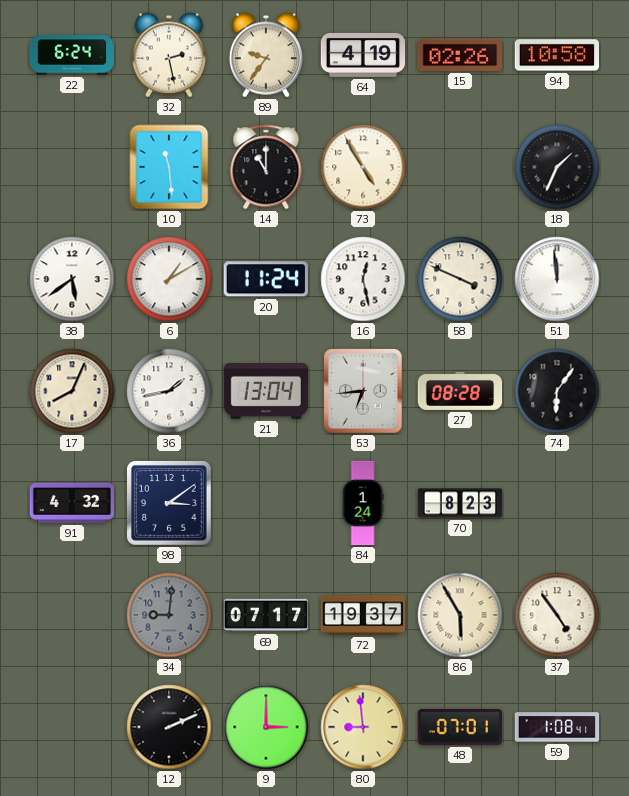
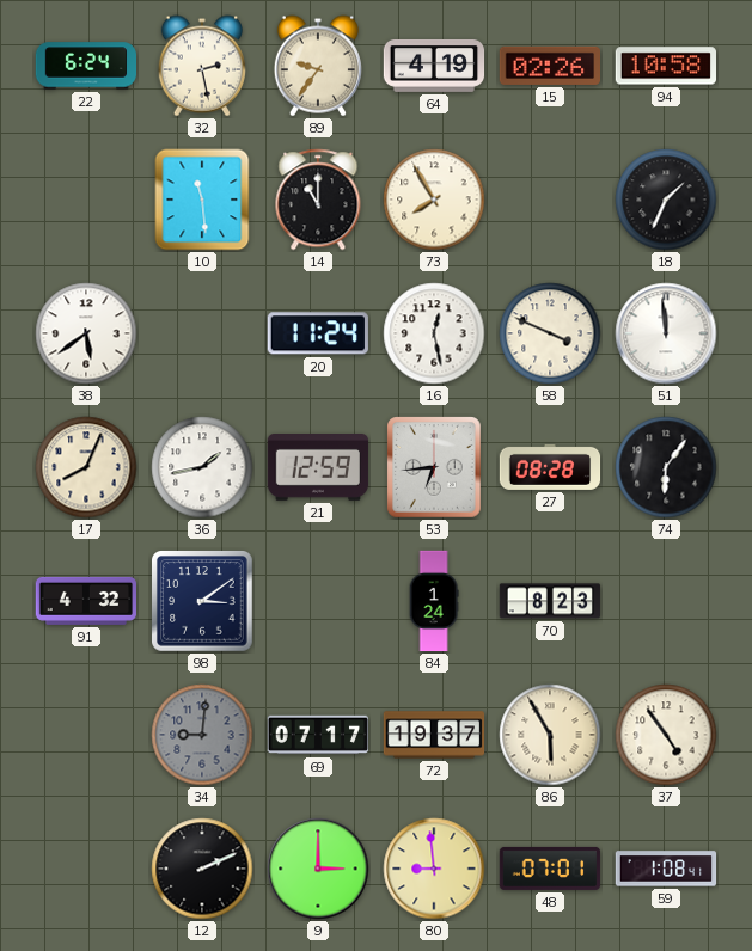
73: 4:55 -> 7:55
6: 1:10 -> none
21: 13:04 -> 12:59
